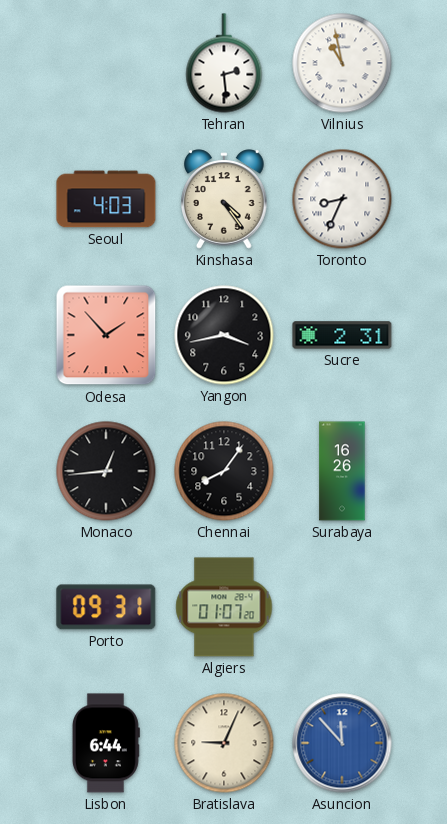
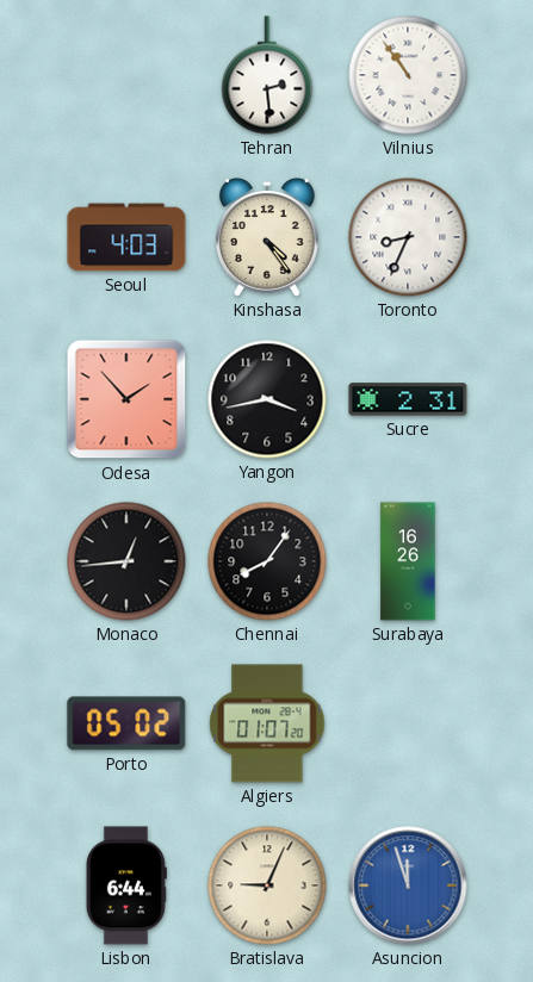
Vilnius: 10:58 -> 10:54
Porto: 09:31 -> 05:02
Asuncion: 11:53 -> 11:57
